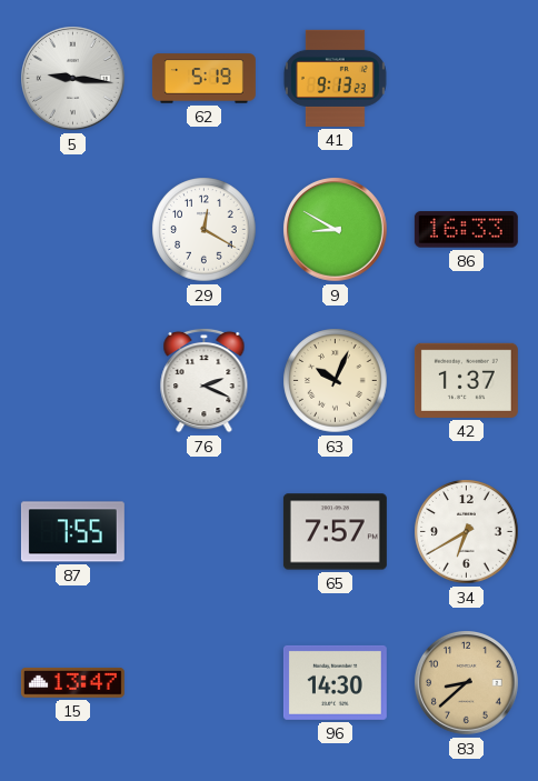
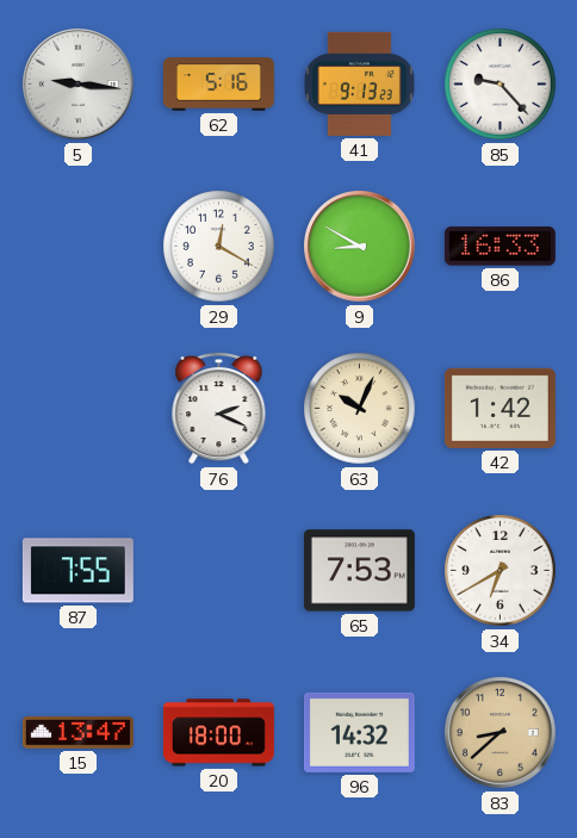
62: 5:19 -> 5:16
85: none -> 9:23
42: 1:37 -> 1:42
65: 7:57 -> 7:53
20: none -> 18:00
96: 14:30 -> 14:32
